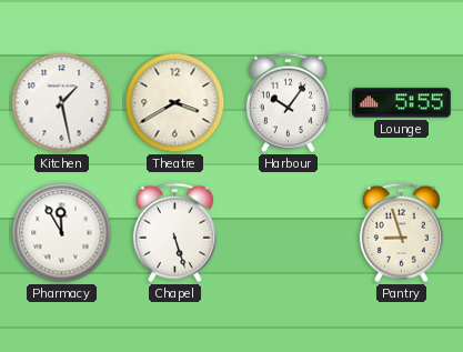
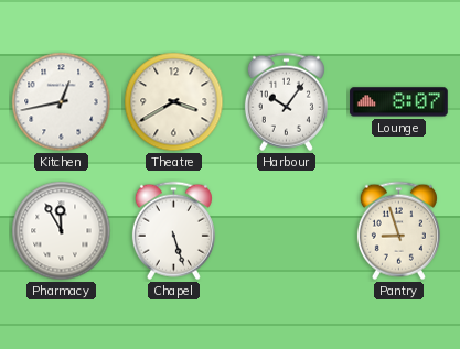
Kitchen: 1:28 -> 12:43
Lounge: 5:55 -> 8:07
